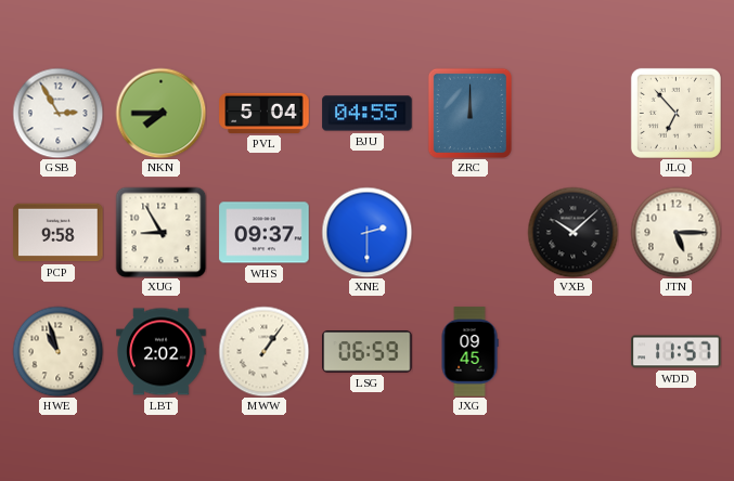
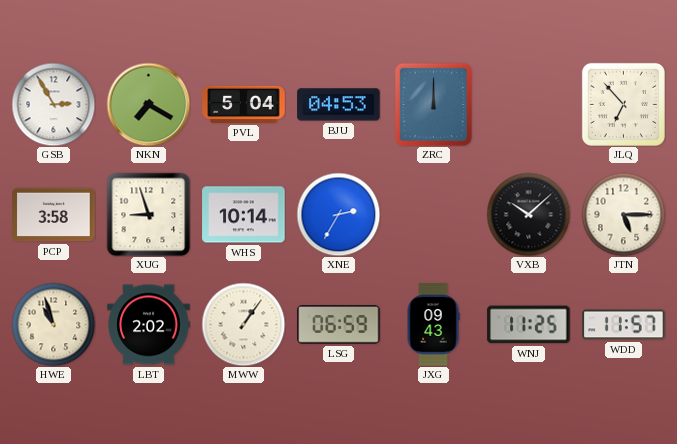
NKN: 7:45 -> 7:20
BJU: 04:55 -> 04:53
PCP: 9:58 -> 3:58
XUG: 8:55 -> 8:57
WHS: 09:37 -> 10:14
XNE: 2:30 -> 2:35
JXG: 09:45 -> 09:43
WNJ: none -> 11:25
